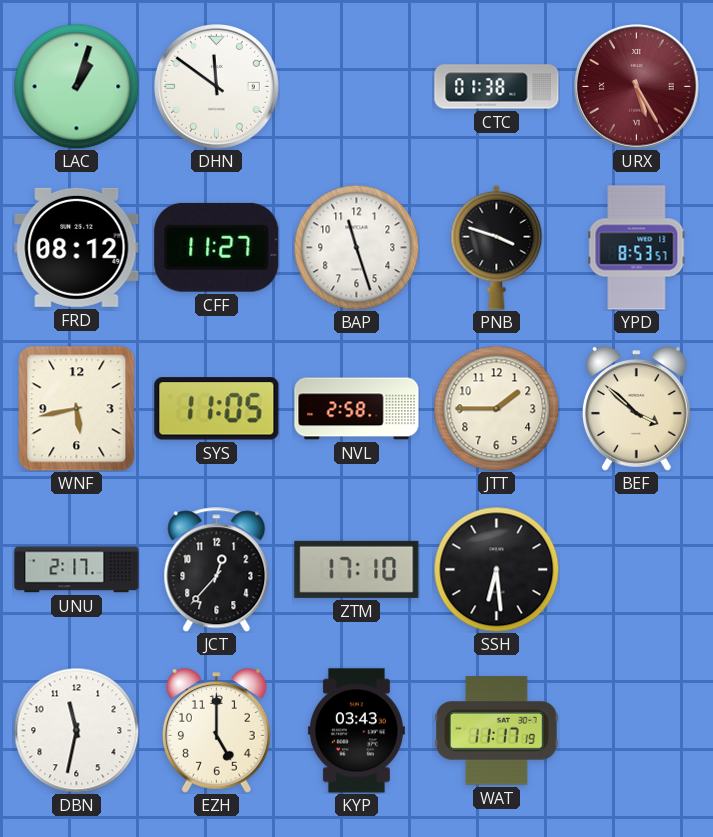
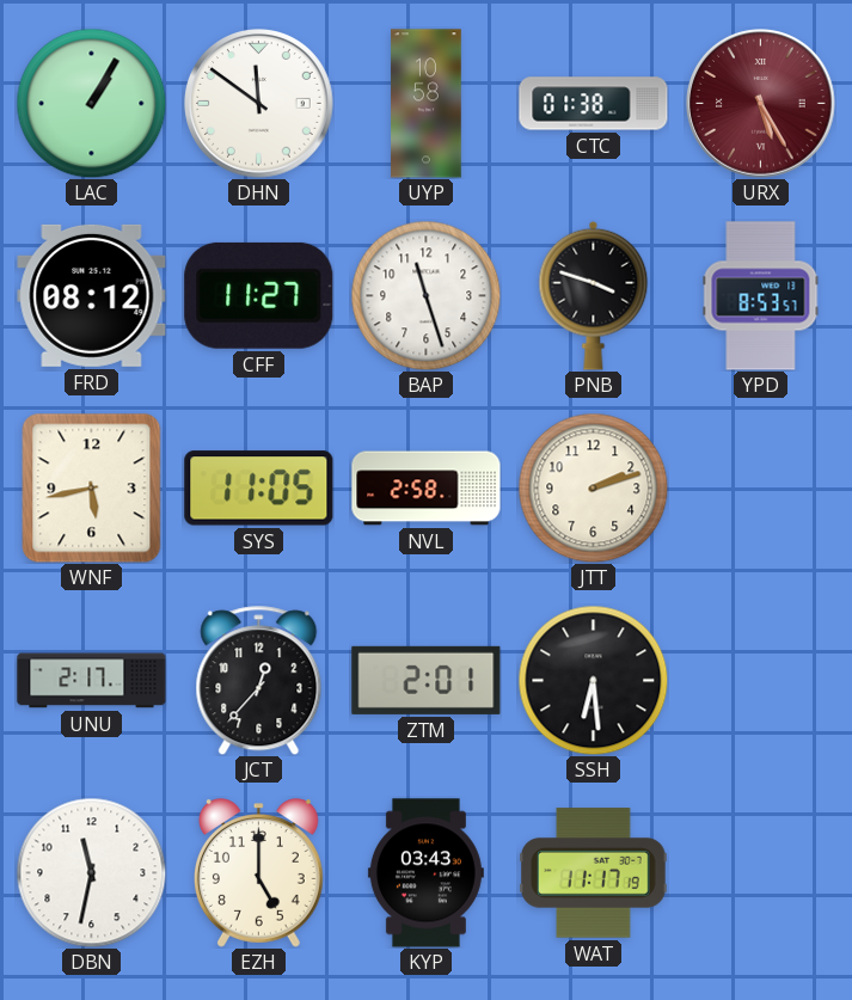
LAC: 1:03 -> 1:05
UYP: none -> 10:58
JTT: 1:45 -> 2:12
BEF: 3:52 -> none
ZTM: 17:10 -> 2:01
